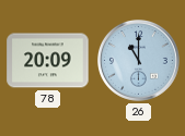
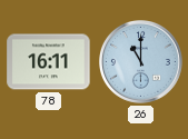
78: 20:09 -> 16:11
